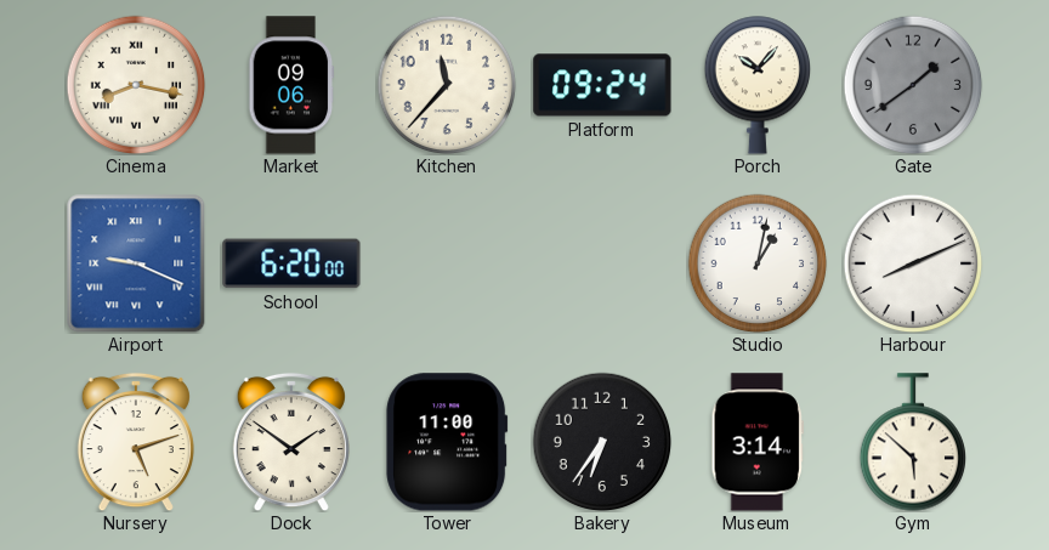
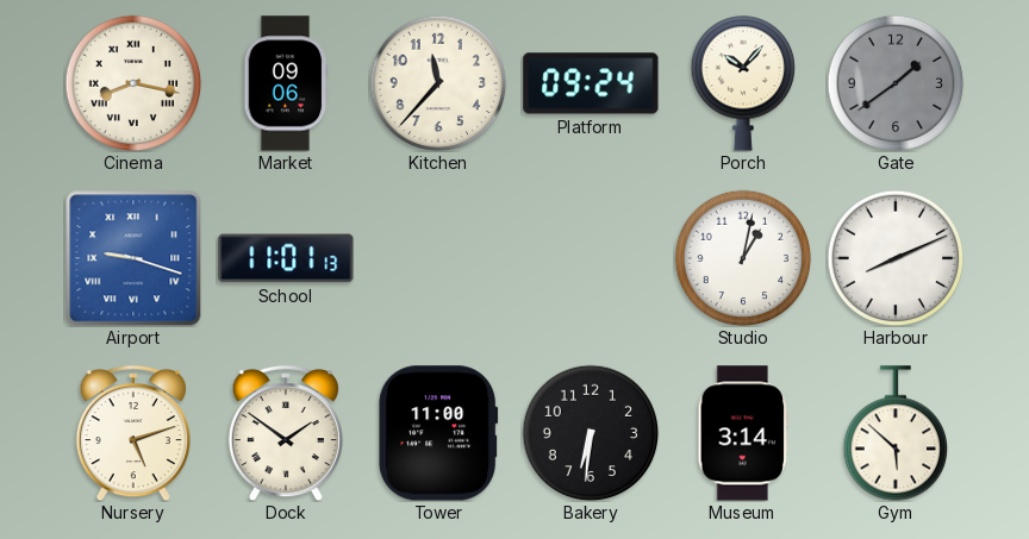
Airport: 9:19 -> 9:18
School: 6:20 -> 11:01
Bakery: 6:36 -> 6:31
